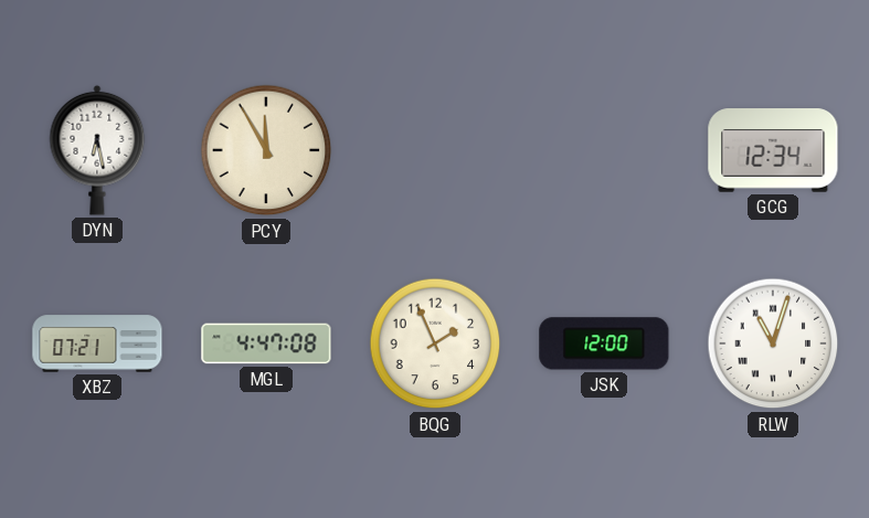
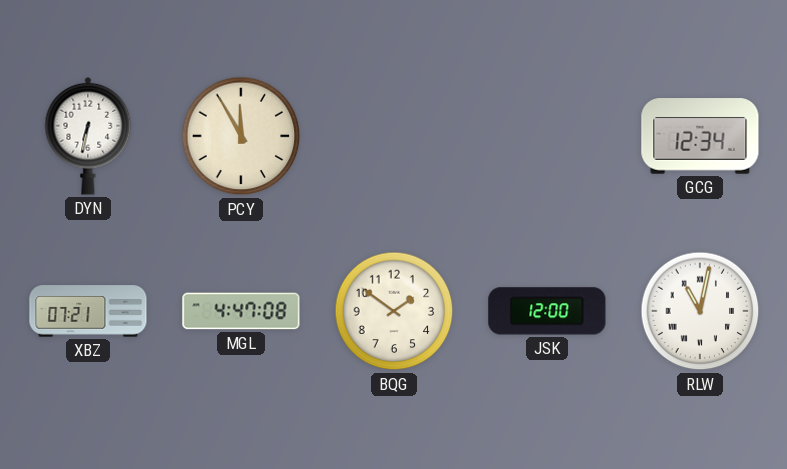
DYN: 6:28 -> 6:32
BQG: 1:56 -> 1:51
RLW: 11:03 -> 11:02
